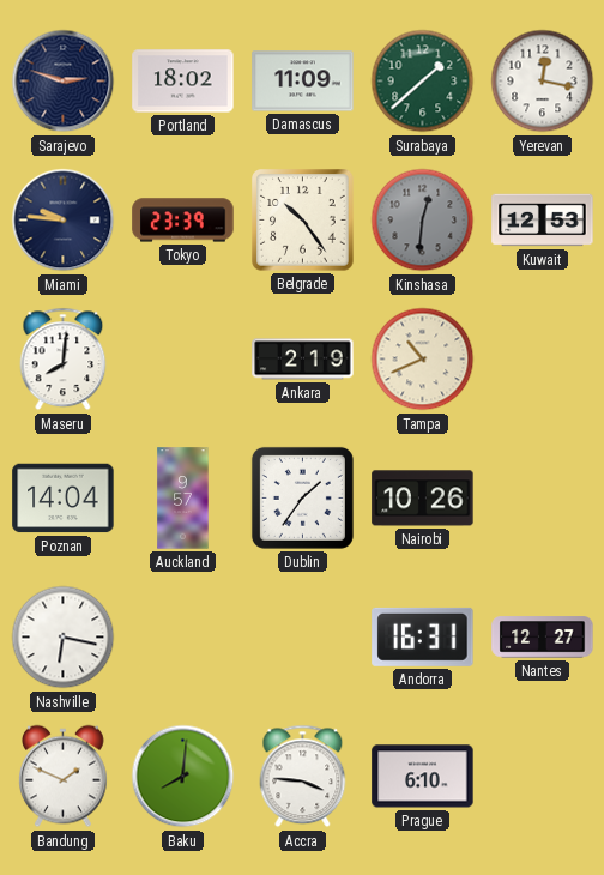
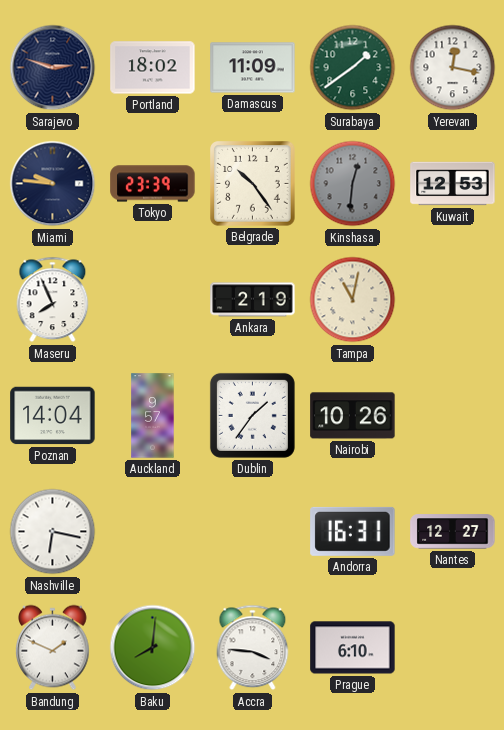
Surabaya: 1:38 -> 1:39
Maseru: 8:01 -> 7:56
Tampa: 10:41 -> 11:02
